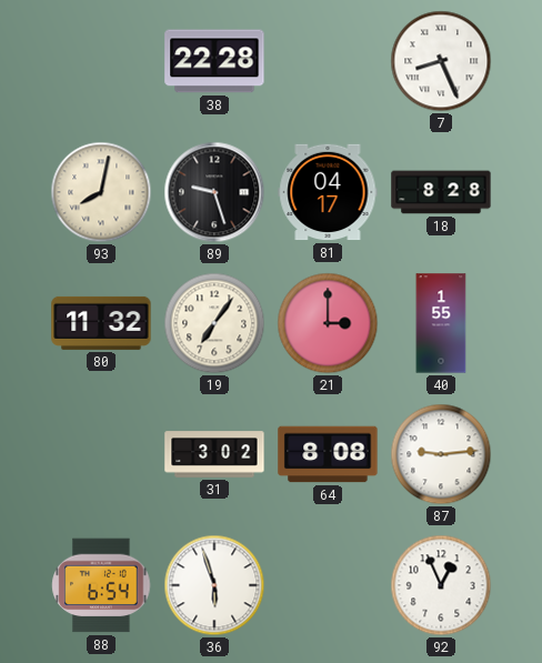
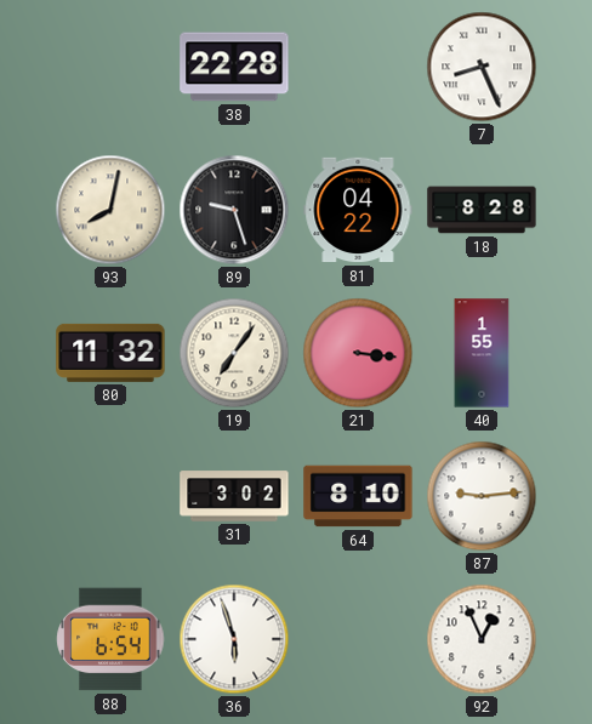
81: 04:17 -> 04:22
21: 3:00 -> 3:16
64: 8:08 -> 8:10
